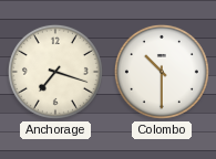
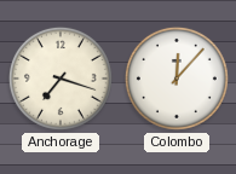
Colombo: 10:30 -> 12:07
